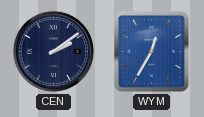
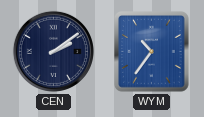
WYM: 12:35 -> 10:36
